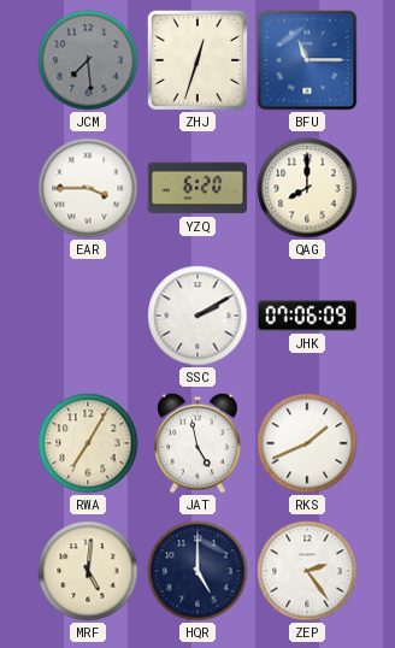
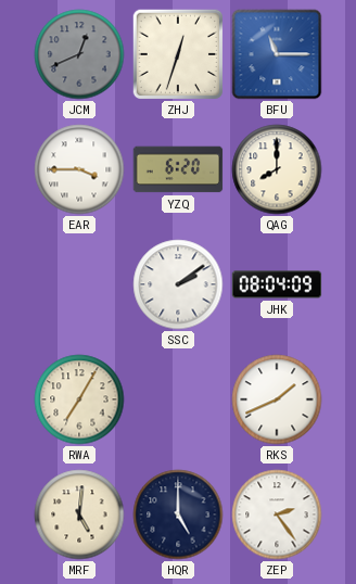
JCM: 7:29 -> 12:41
SSC: 2:10 -> 2:09
JHK: 07:06 -> 08:04
JAT: 4:58 -> none
